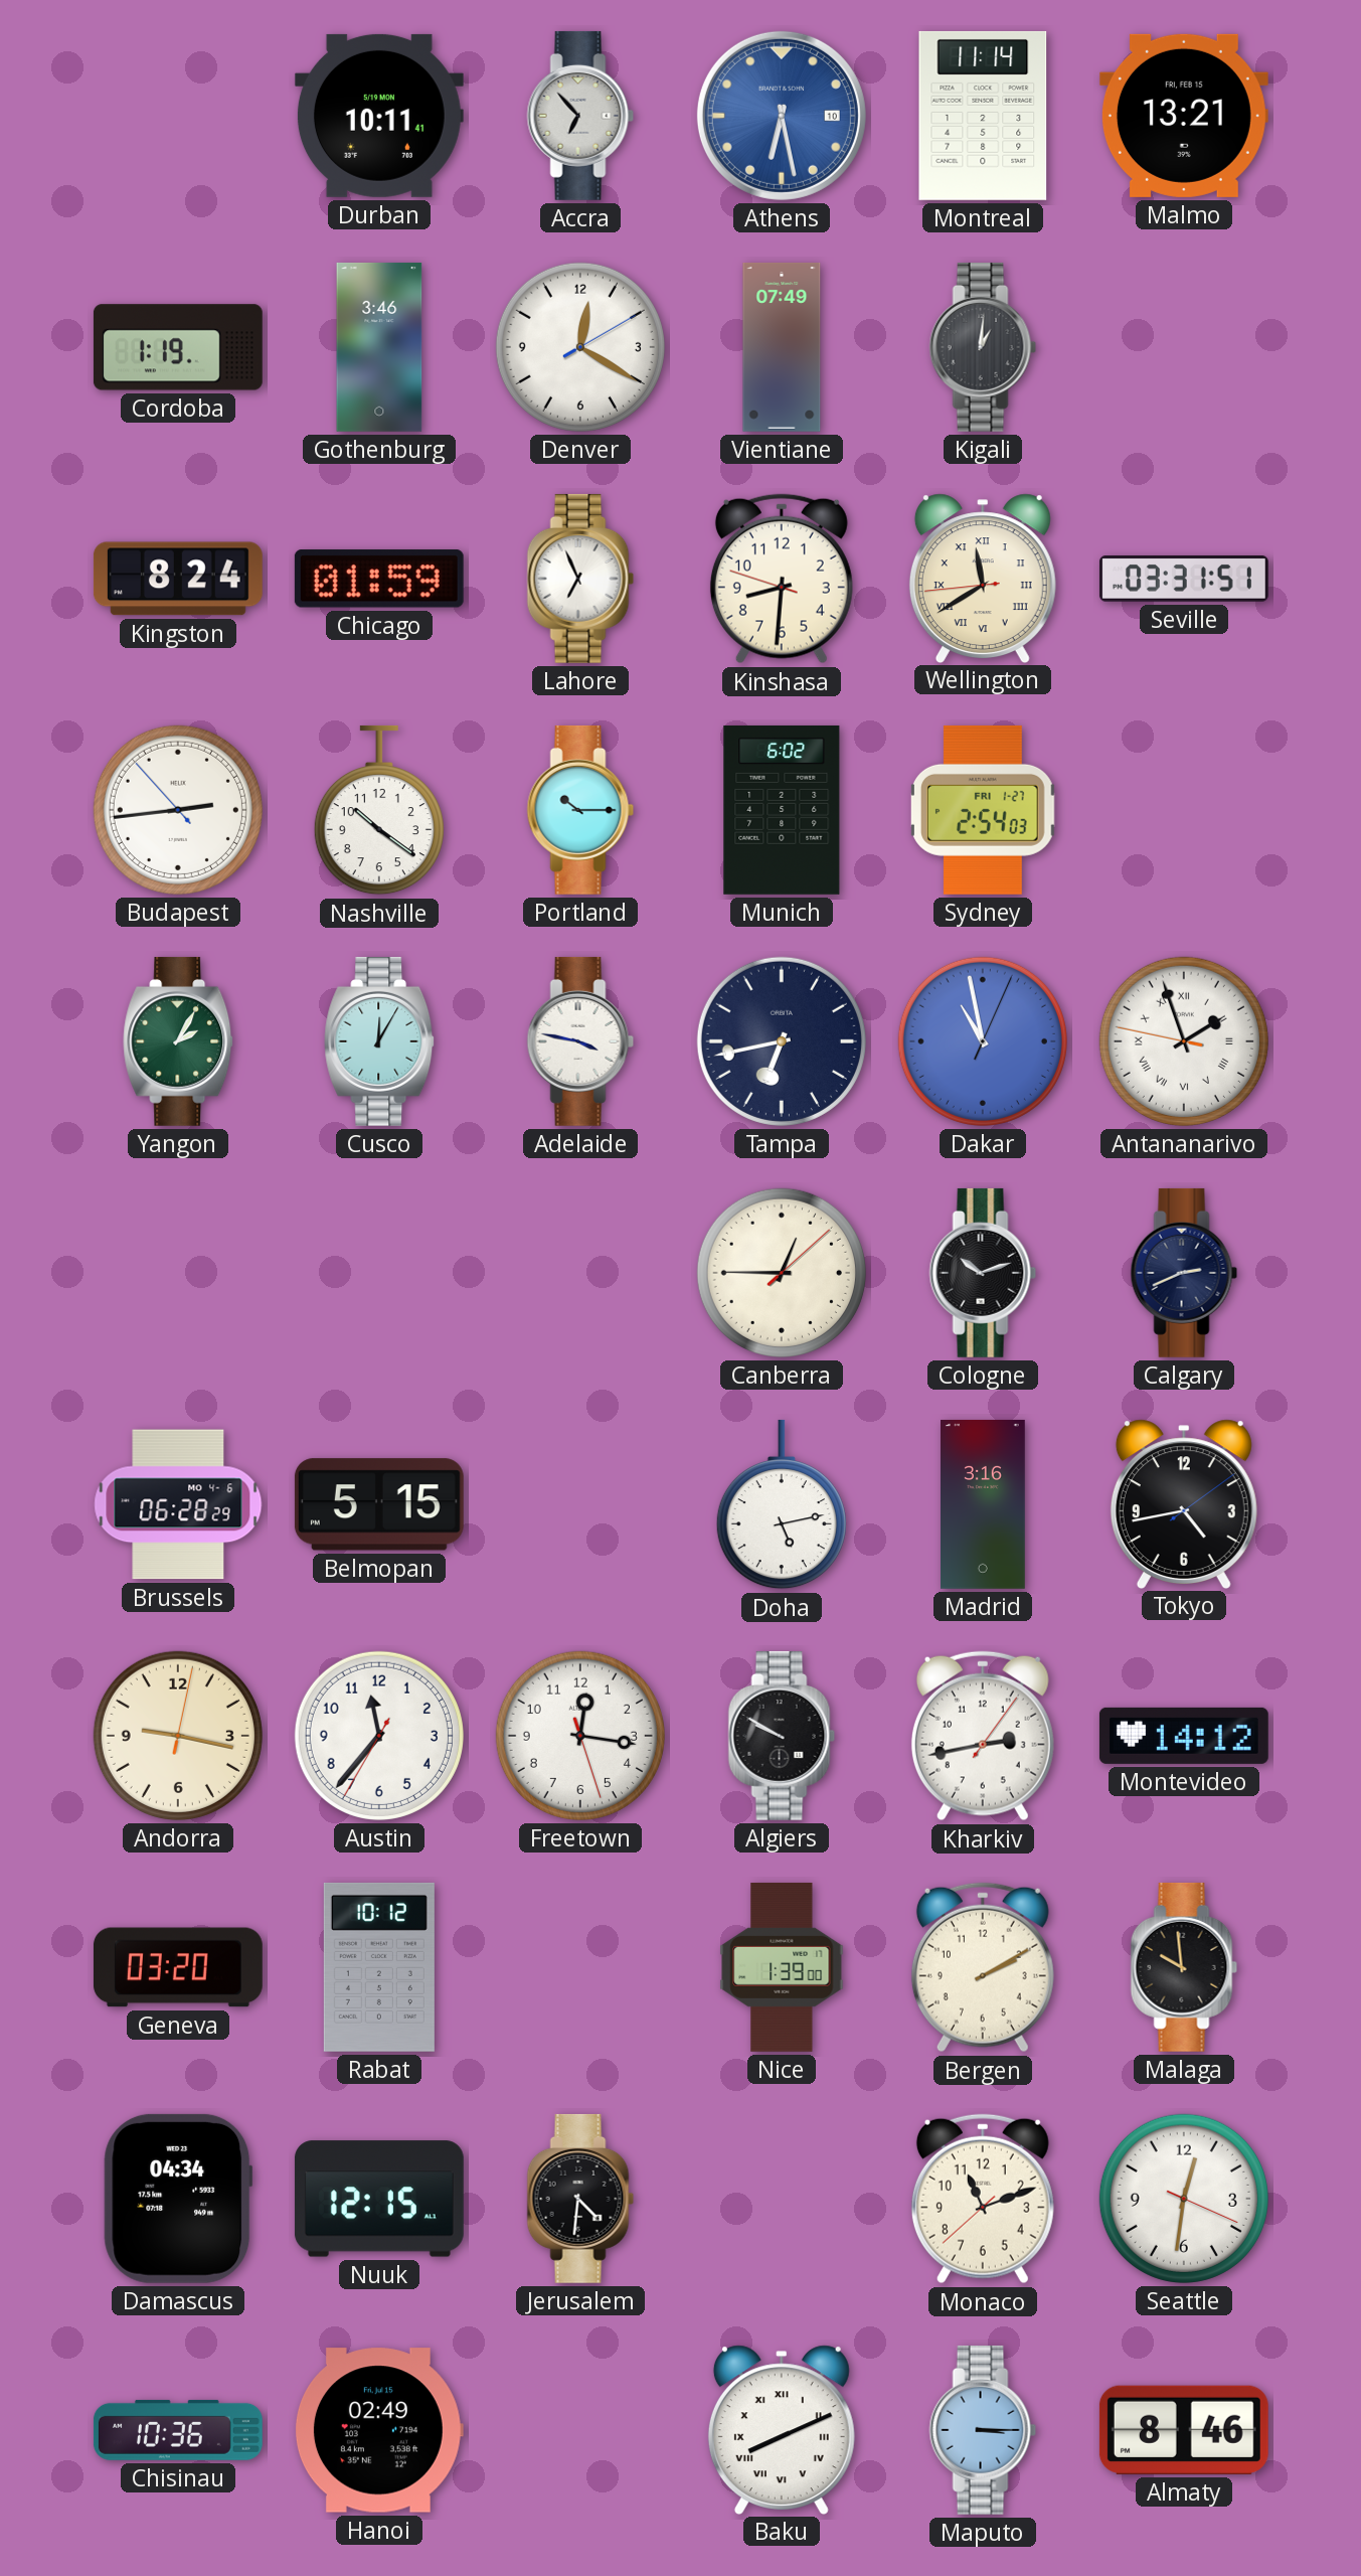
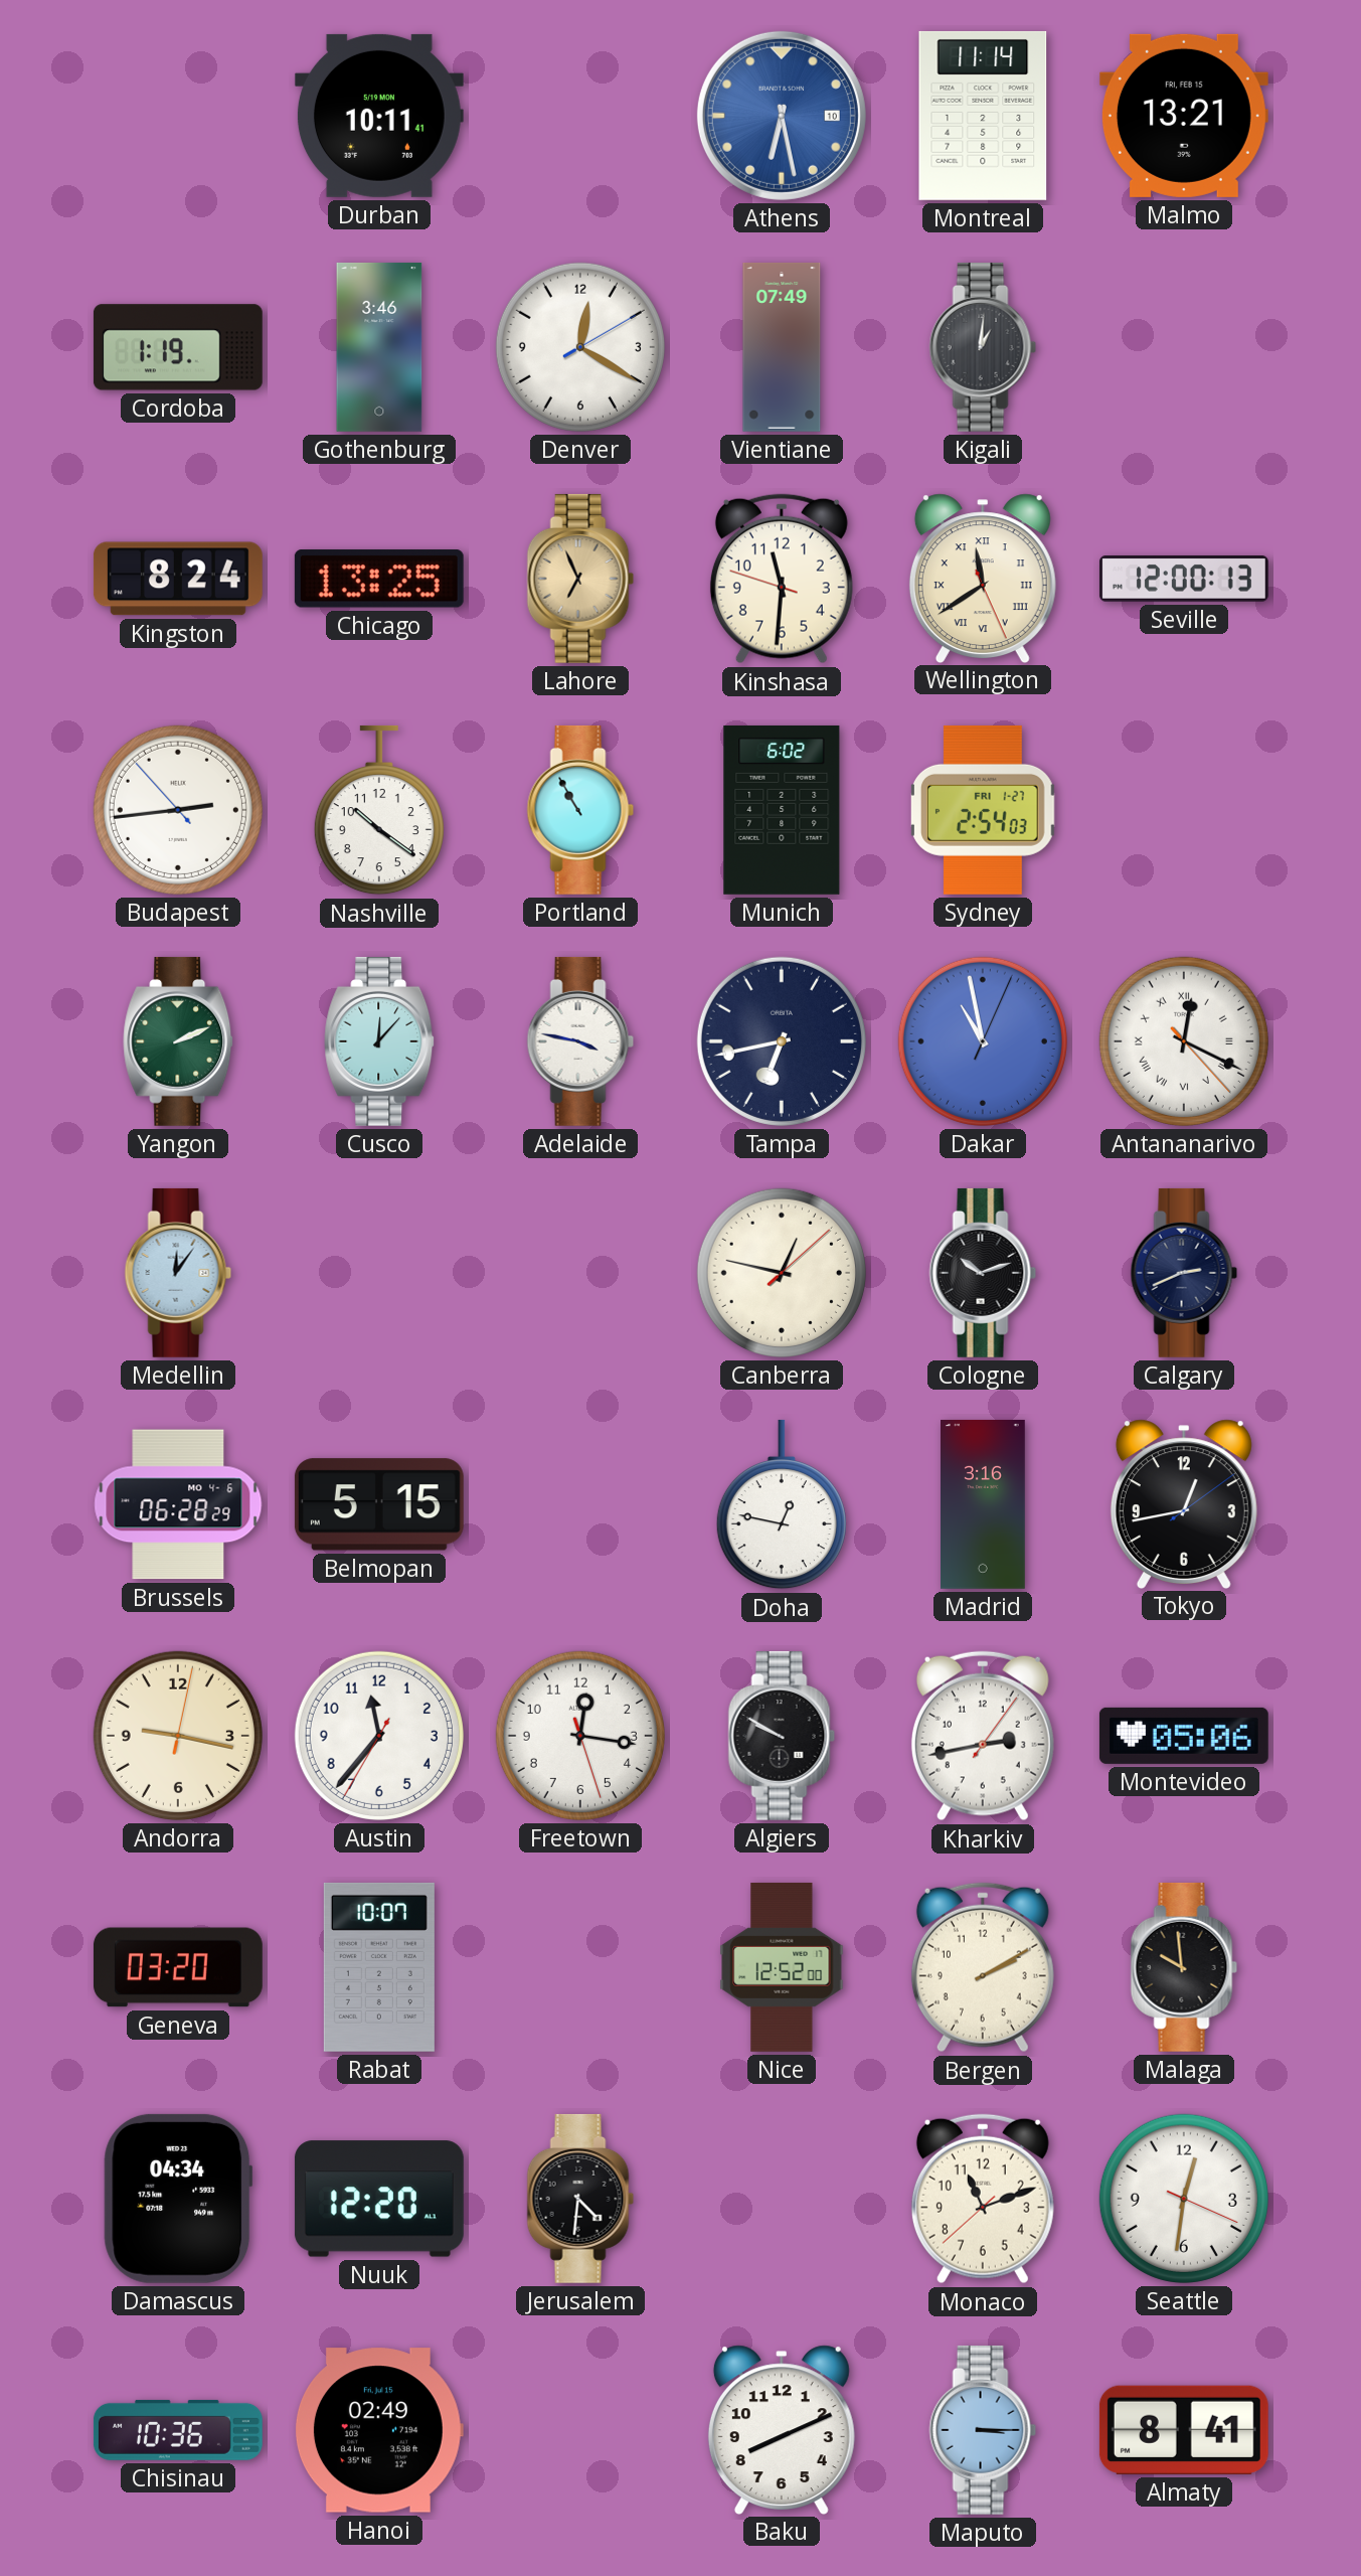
Accra: 6:53 -> none
Chicago: 01:59 -> 13:25
Lahore dial: white -> champagne
Kinshasa: 8:30 -> 11:30
Wellington: 11:39:44 -> 11:39:26
Seville: 03:31 -> 12:00
Portland: 10:15 -> 10:55
Yangon: 2:05 -> 2:11
Cusco: 12:05 -> 12:07
Antananarivo: 1:56 -> 12:19
Medellin: none -> 12:06
Canberra: 12:45 -> 12:47
Doha: 5:13 -> 12:47
Tokyo: 4:43 -> 12:43
Montevideo: 14:12 -> 05:06
Rabat: 10:12 -> 10:07
Nice: 1:39 -> 12:52
Nuuk: 12:15 -> 12:20
Baku numerals: Roman -> Arabic
Almaty: 8:46 -> 8:41
